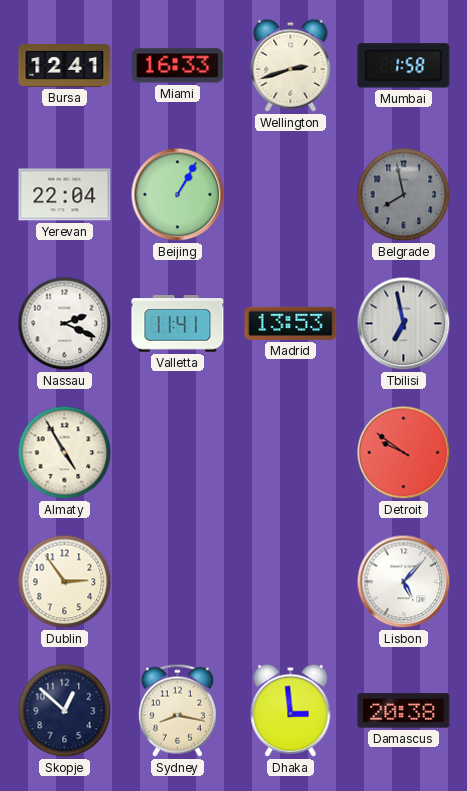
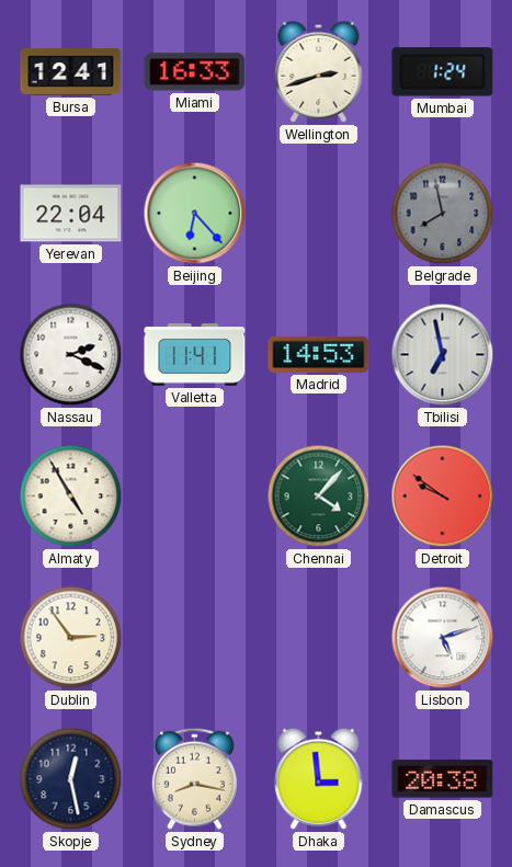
Mumbai: 1:58 -> 1:24
Beijing: 1:05 -> 6:23
Madrid: 13:53 -> 14:53
Chennai: none -> 4:07
Lisbon: 5:07 -> 5:12
Skopje: 12:52 -> 12:28
